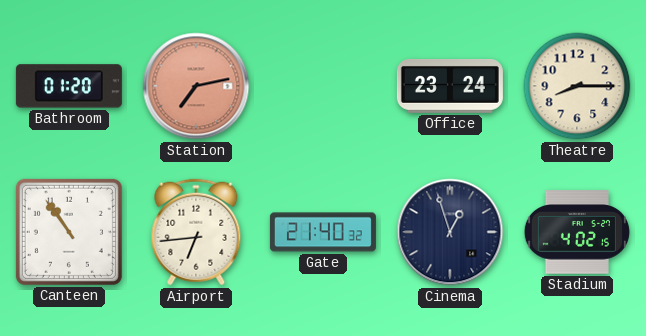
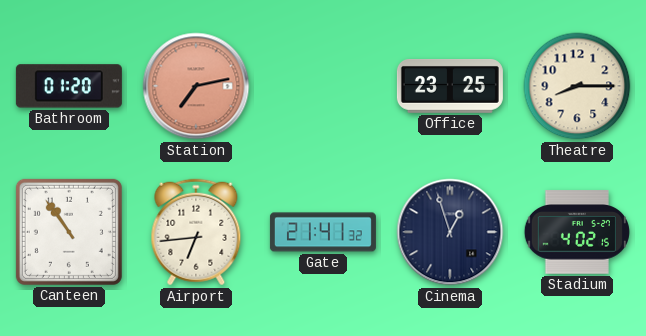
Office: 23:24 -> 23:25
Gate: 21:40 -> 21:41
